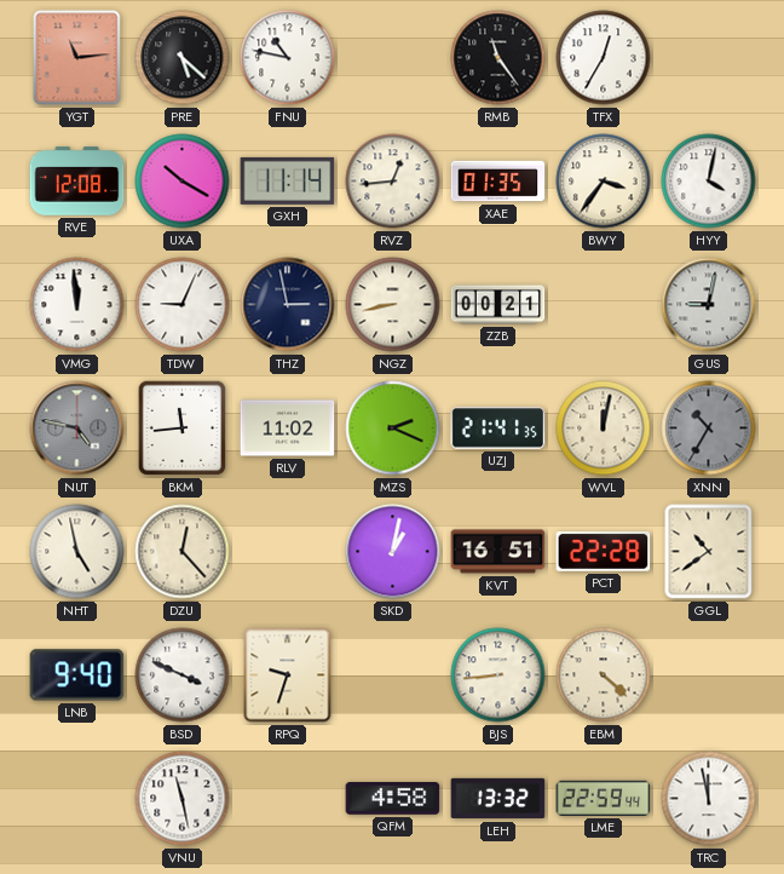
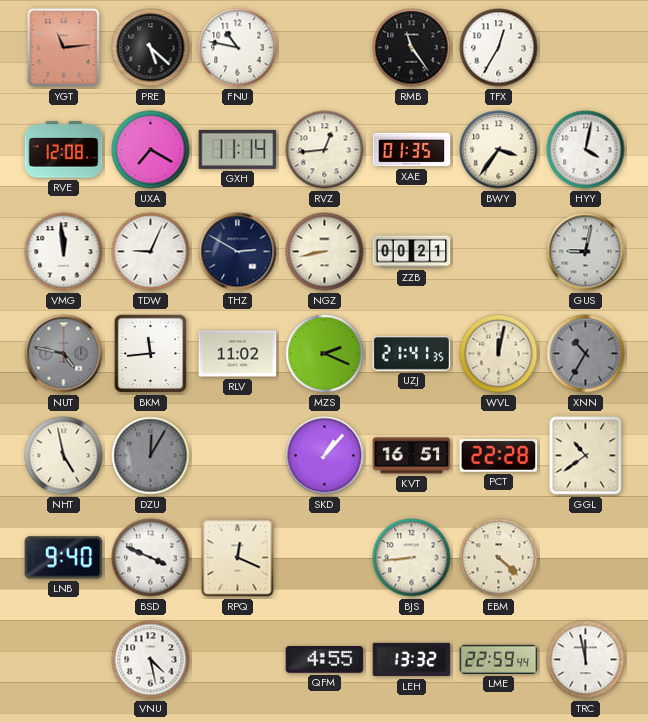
UXA: 10:20 -> 7:20
THZ: 2:58 -> 2:50
DZU: 12:23 -> 12:05
DZU dial: cream -> grey
SKD: 1:02 -> 1:07
RPQ: 9:33 -> 12:19
VNU: 11:28 -> 4:28
QFM: 4:58 -> 4:55
